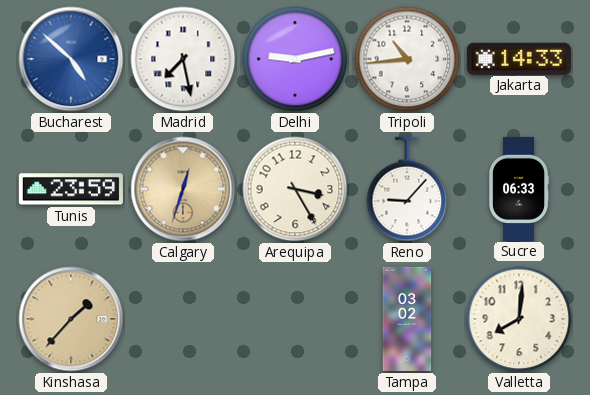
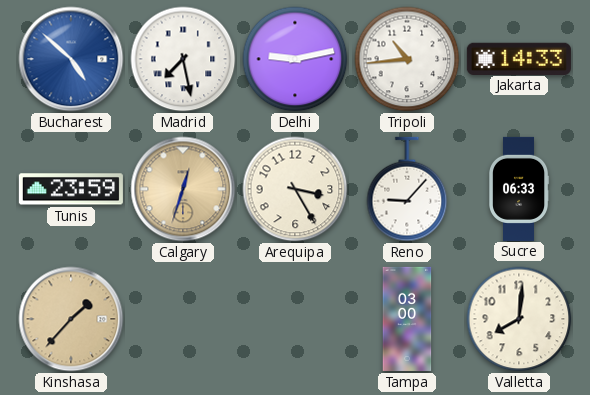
Tampa: 03:02 -> 03:00
